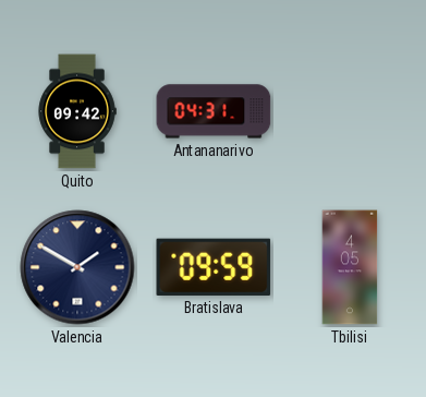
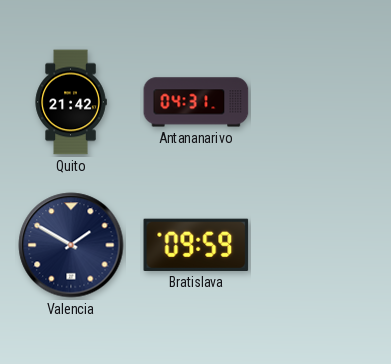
Quito: 09:42 -> 21:42
Tbilisi: 4:05 -> none
